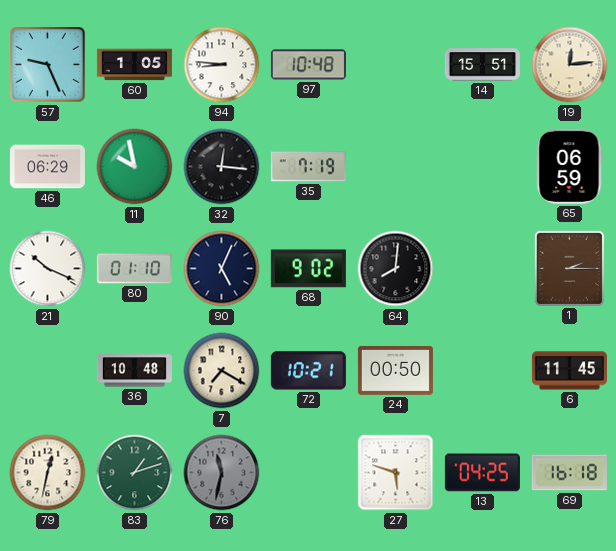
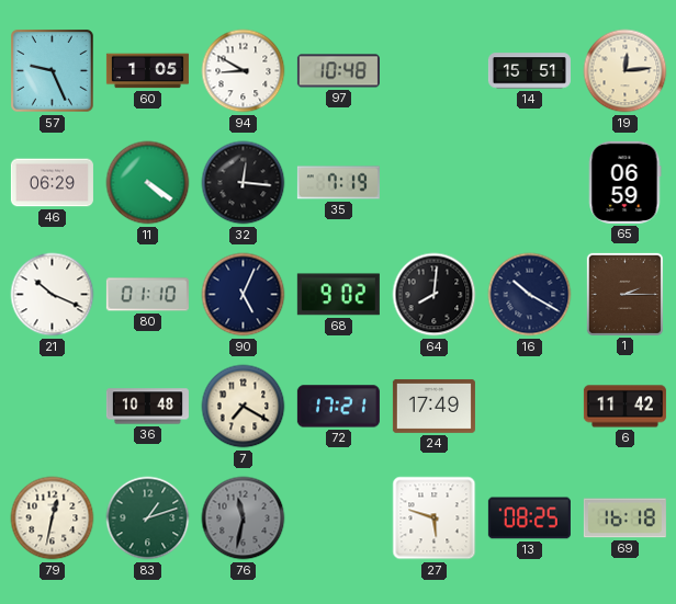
94: 8:46 -> 8:50
11: 9:58 -> 4:21
16: none -> 10:20
72: 10:21 -> 17:21
24: 00:50 -> 17:49
6: 11:45 -> 11:42
13: 04:25 -> 08:25
